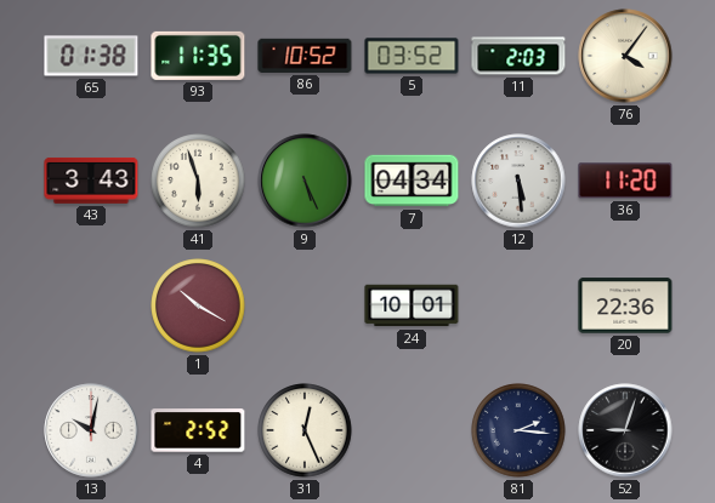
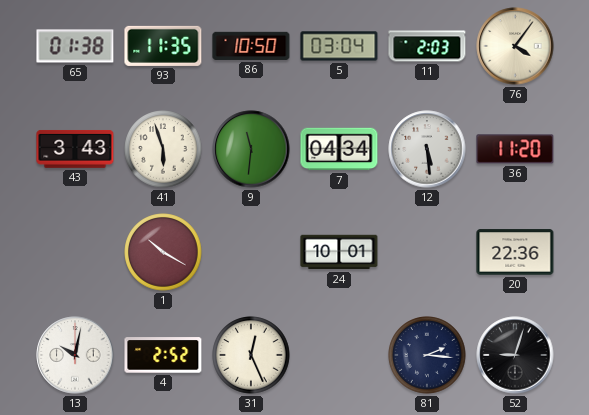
86: 10:52 -> 10:50
5: 03:52 -> 03:04
9: 5:26 -> 11:31
